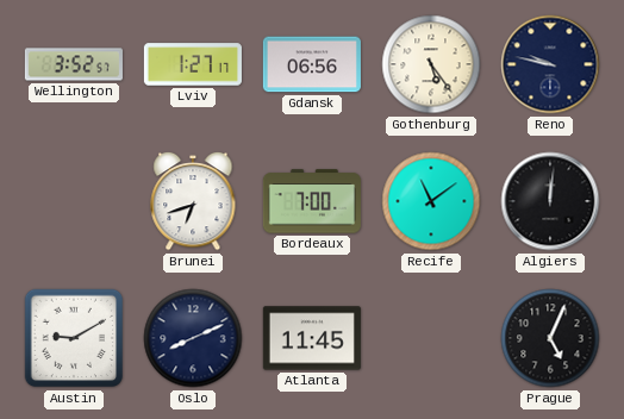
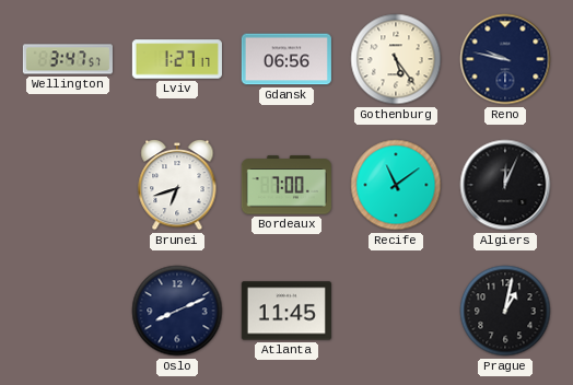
Wellington: 3:52 -> 3:47
Algiers: 12:01 -> 12:04
Austin: 9:10 -> none
Prague: 5:04 -> 1:02
